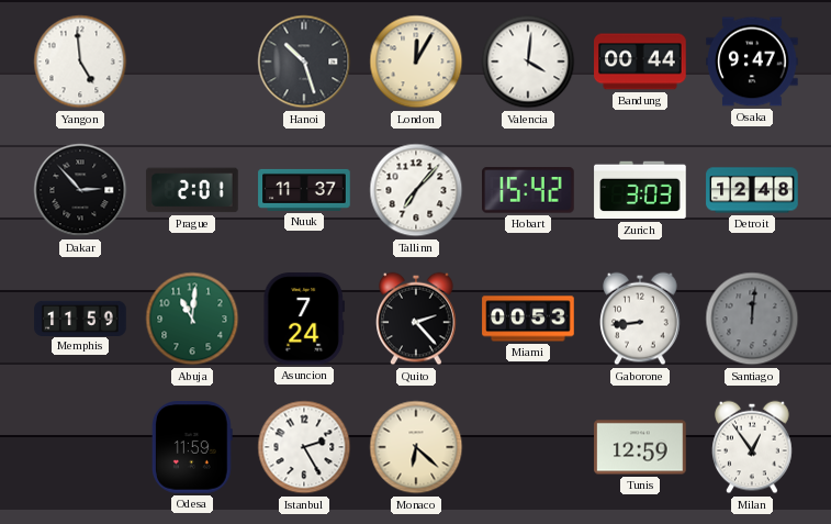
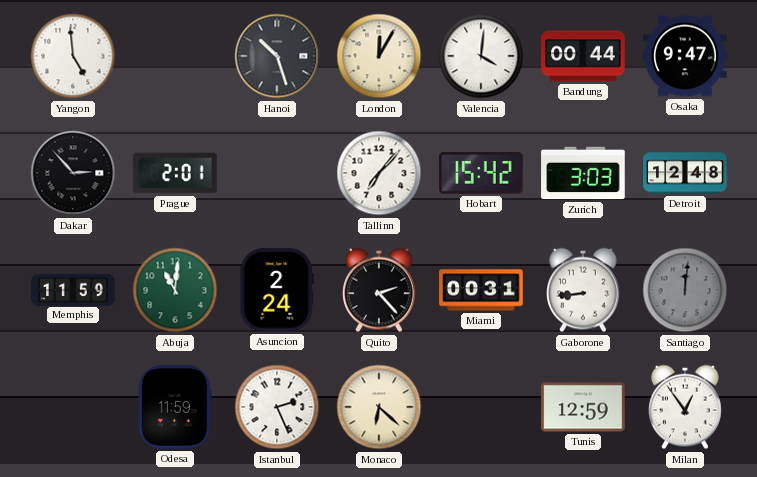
Nuuk: 11:37 -> none
Asuncion: 7:24 -> 2:24
Miami: 00:53 -> 00:31
Istanbul: 2:25 -> 2:26
